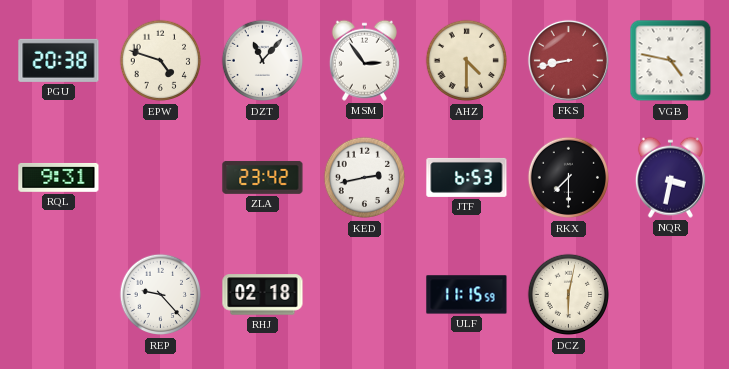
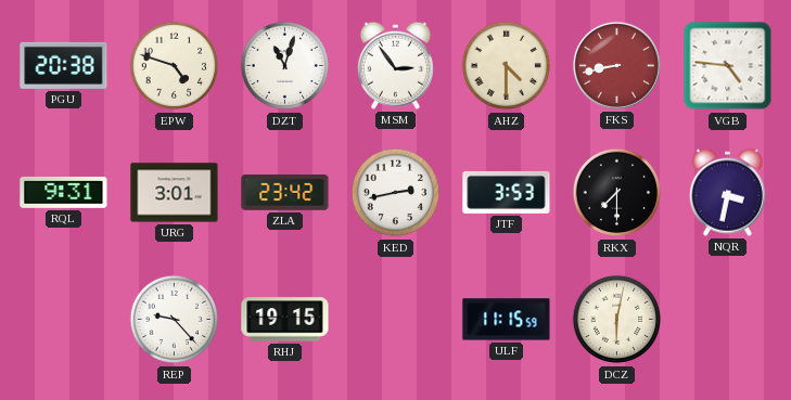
DZT: 11:07 -> 11:03
VGB: 4:47 -> 4:46
URG: none -> 3:01
JTF: 6:53 -> 3:53
RHJ: 02:18 -> 19:15
